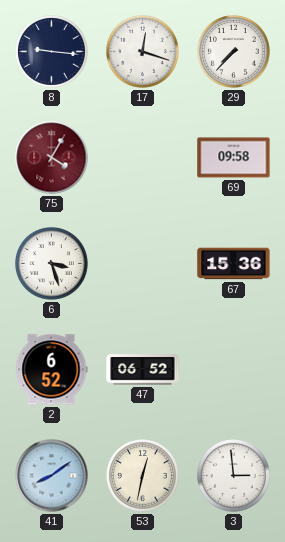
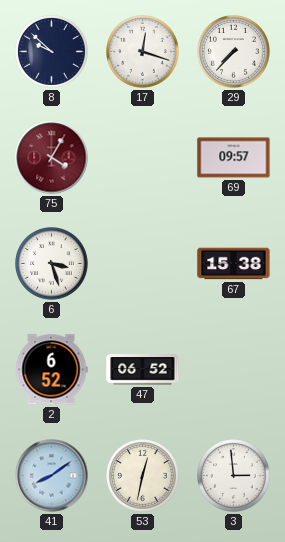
8: 9:16 -> 9:52
69: 09:58 -> 09:57
67: 15:36 -> 15:38
